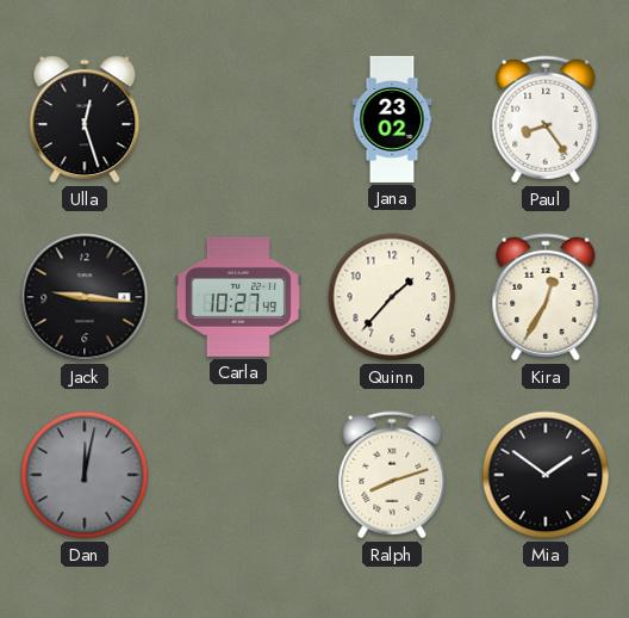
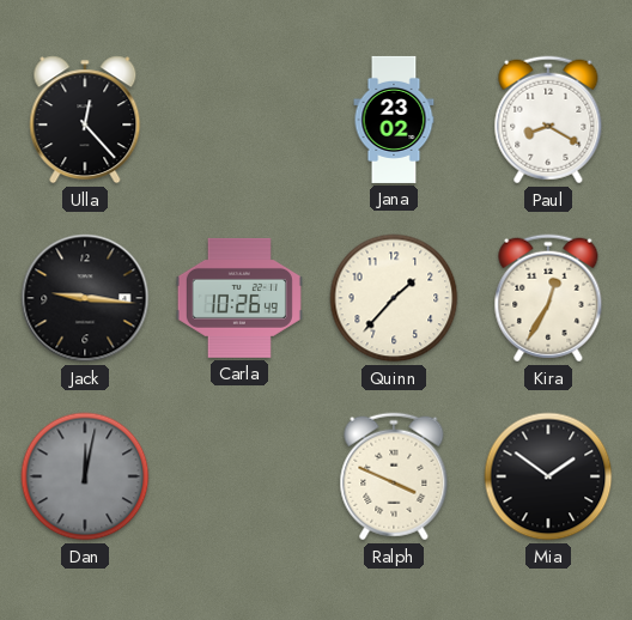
Ulla: 12:27 -> 12:23
Paul: 8:24 -> 8:20
Carla: 10:27 -> 10:26
Ralph: 8:12 -> 3:49
